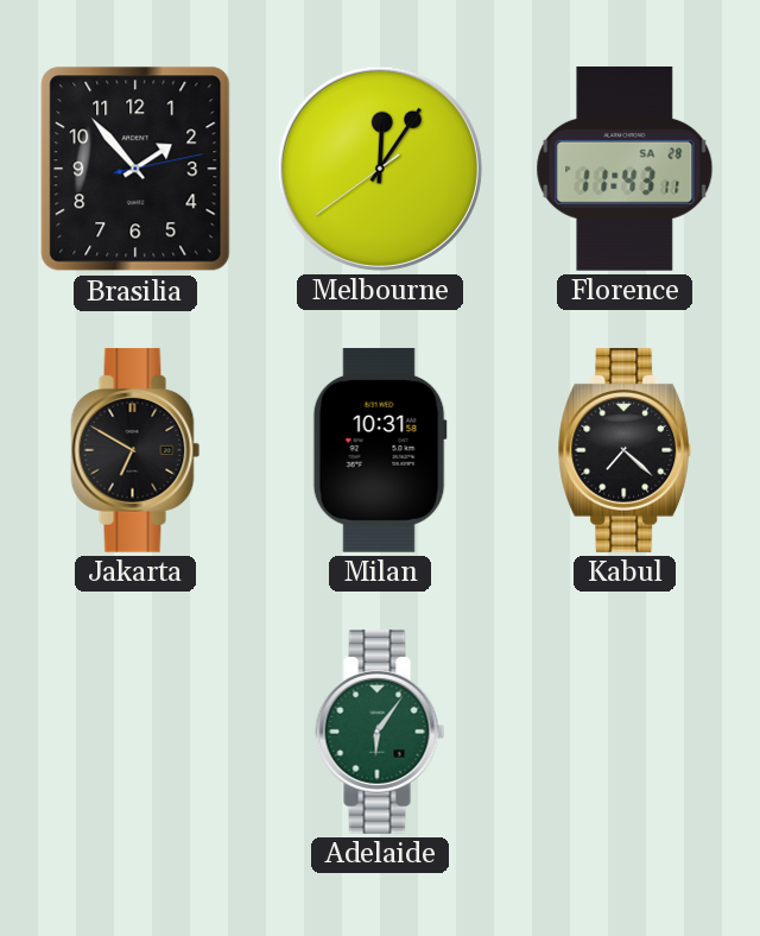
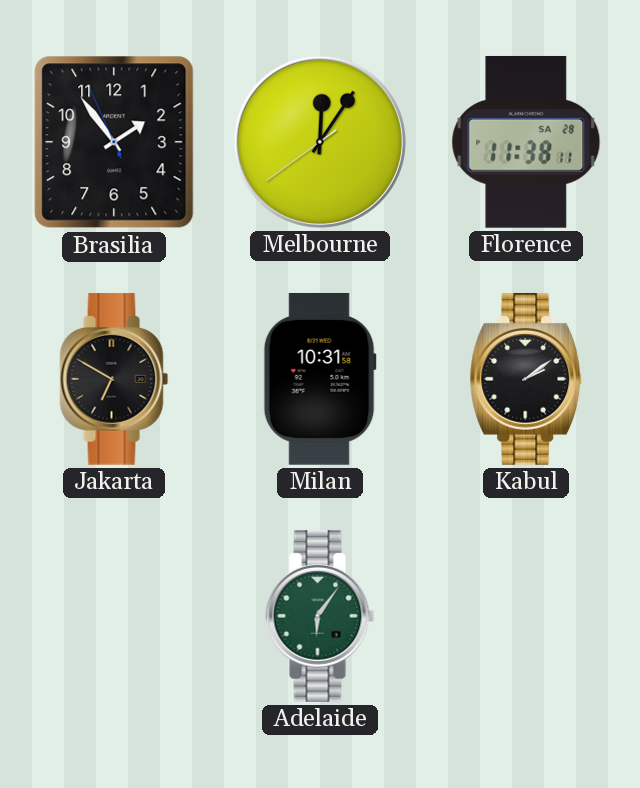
Brasilia: 1:53:13 -> 1:53:56
Florence: 11:43 -> 11:38
Kabul: 7:22 -> 2:09
